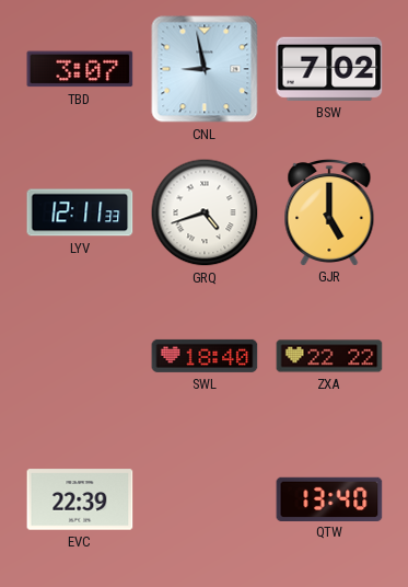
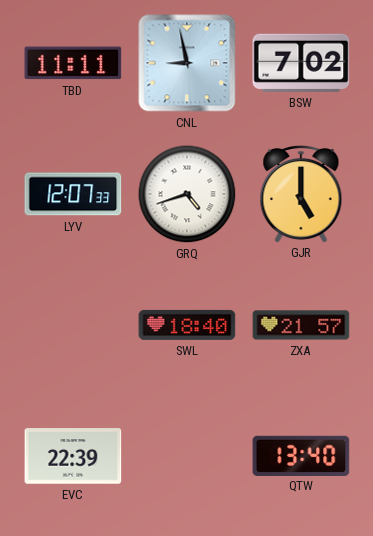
TBD: 3:07 -> 11:11
LYV: 12:11 -> 12:07
ZXA: 22:22 -> 21:57
